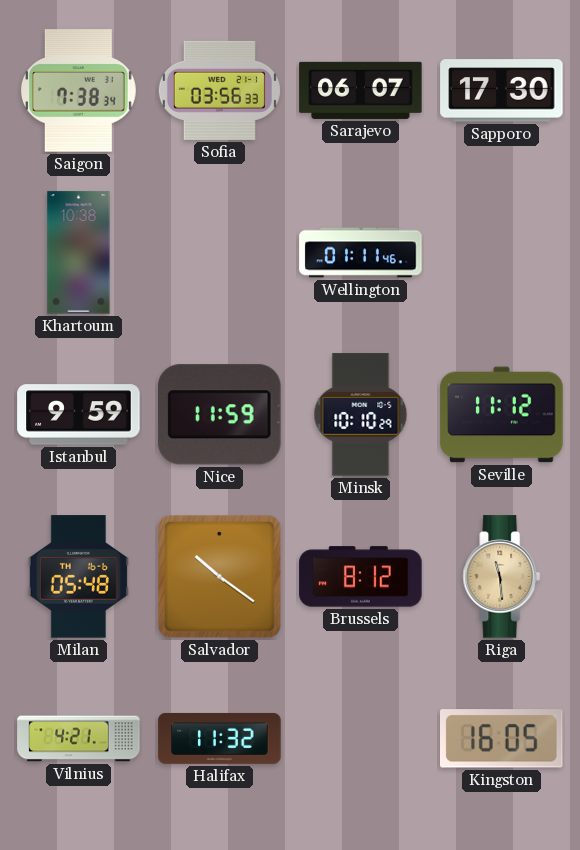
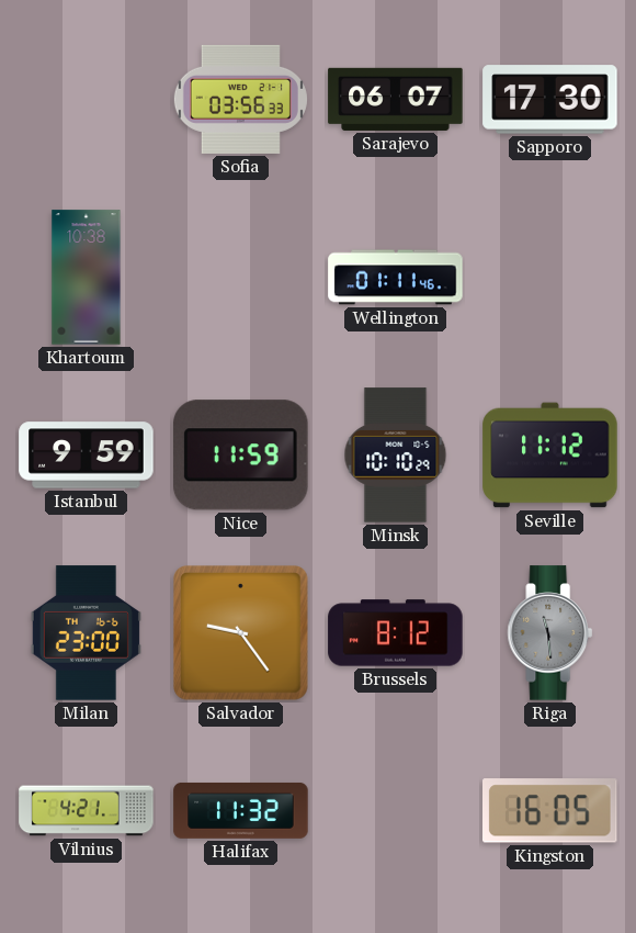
Saigon: 7:38 -> none
Milan: 05:48 -> 23:00
Salvador: 10:21 -> 9:24
Riga dial: champagne -> grey
